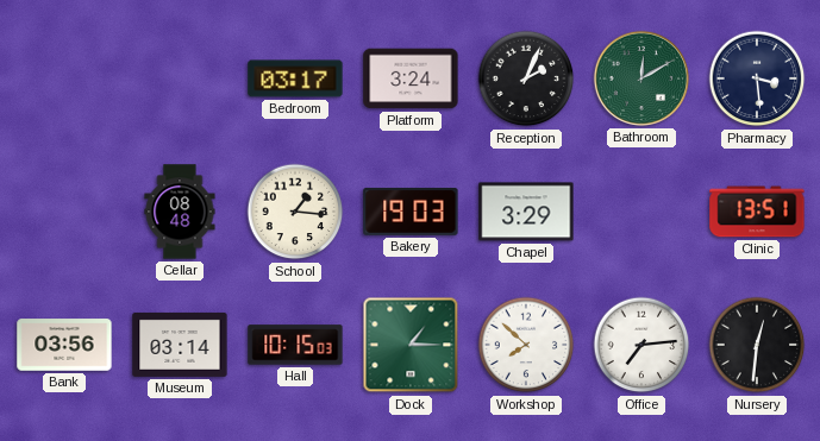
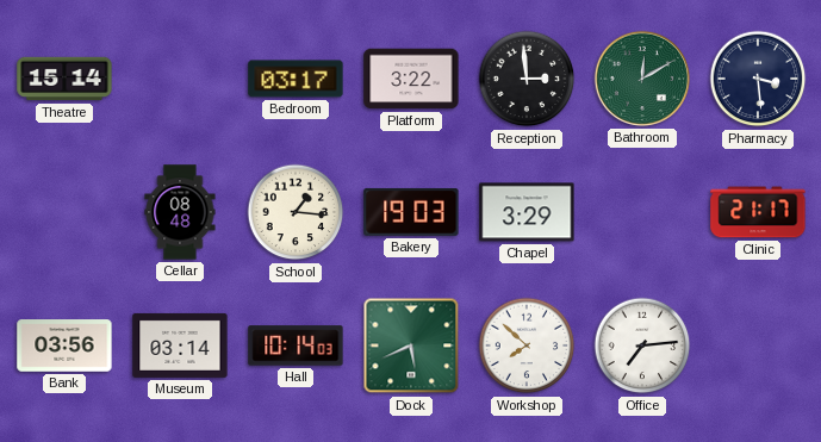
Theatre: none -> 15:14
Platform: 3:24 -> 3:22
Reception: 2:04 -> 2:59
Clinic: 13:51 -> 21:17
Hall: 10:15 -> 10:14
Dock: 1:15 -> 5:41
Nursery: 12:31 -> none
